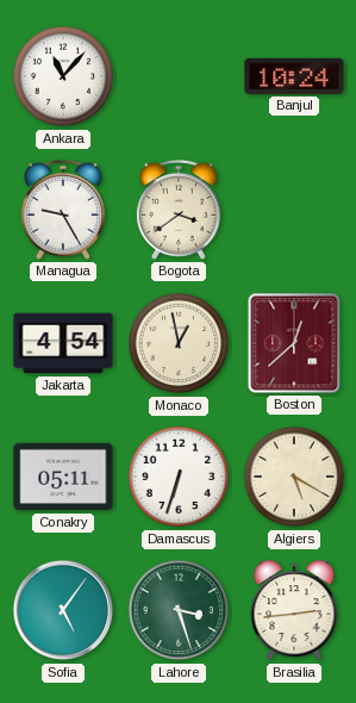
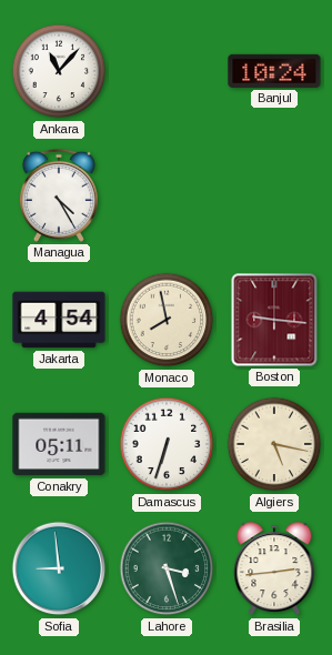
Managua: 9:25 -> 4:25
Bogota: 3:39 -> none
Monaco: 12:58 -> 7:58
Boston: 12:38 -> 9:16
Algiers: 5:20 -> 5:17
Sofia: 5:06 -> 8:59
